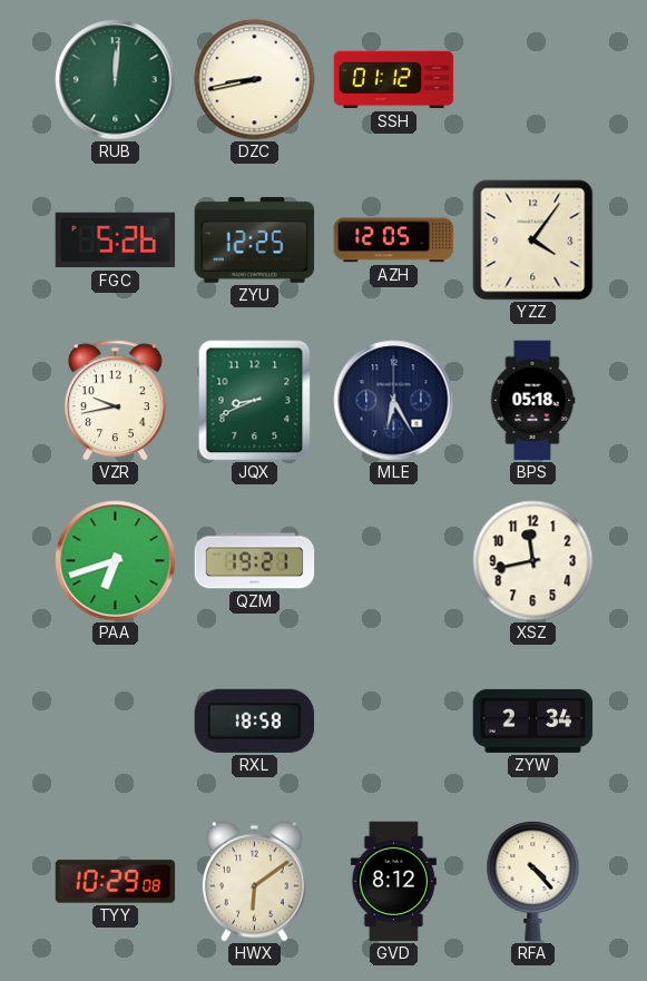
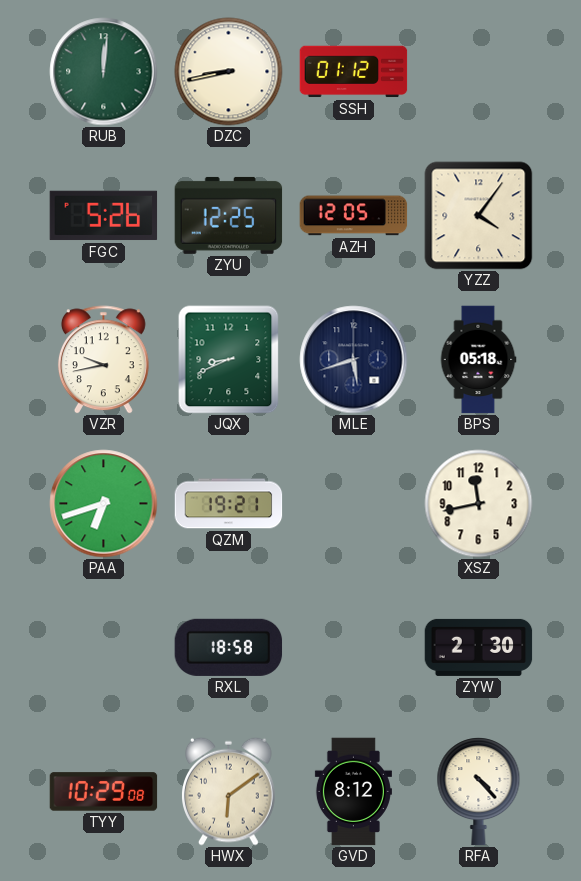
MLE: 6:25 -> 5:42
ZYW: 2:34 -> 2:30
